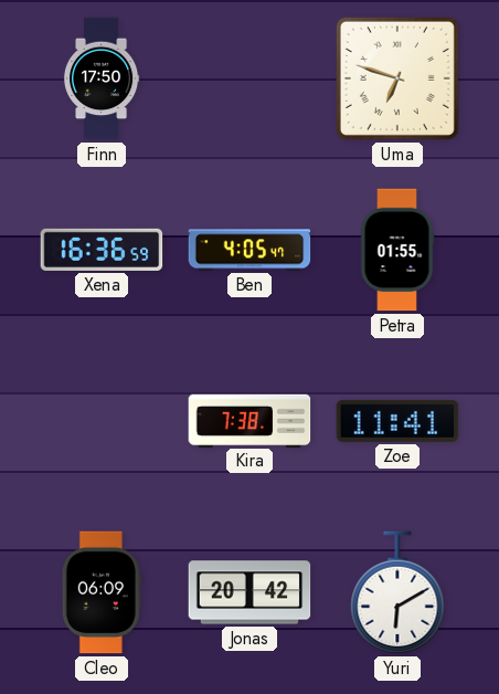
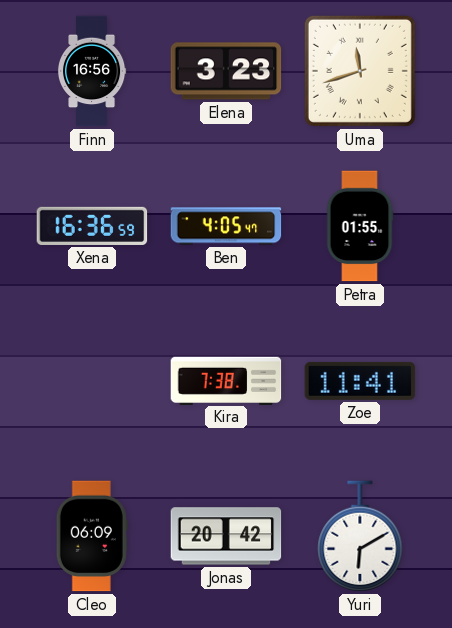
Finn: 17:50 -> 16:56
Elena: none -> 3:23
Uma: 6:48 -> 11:42
